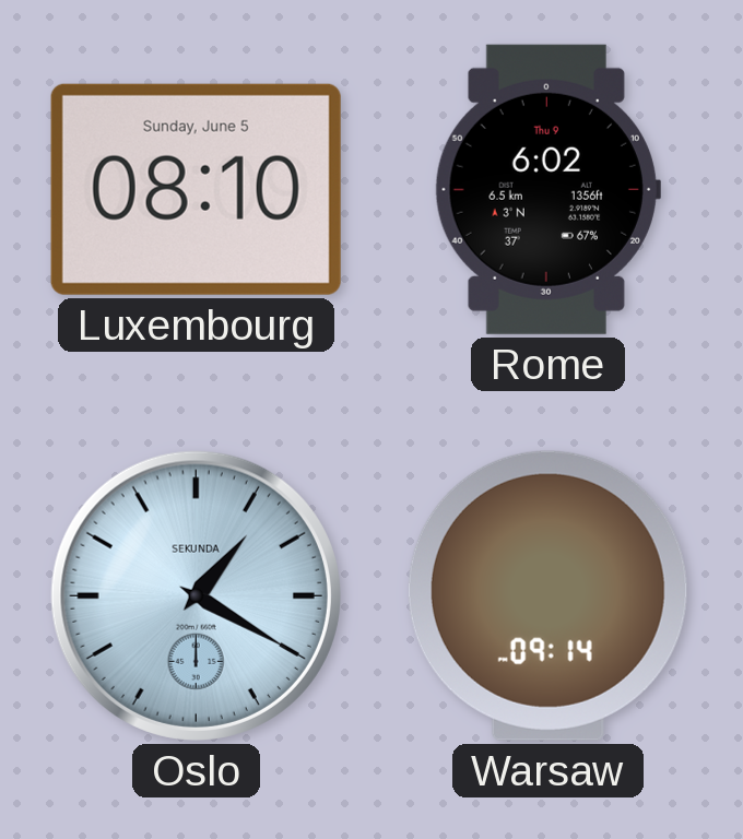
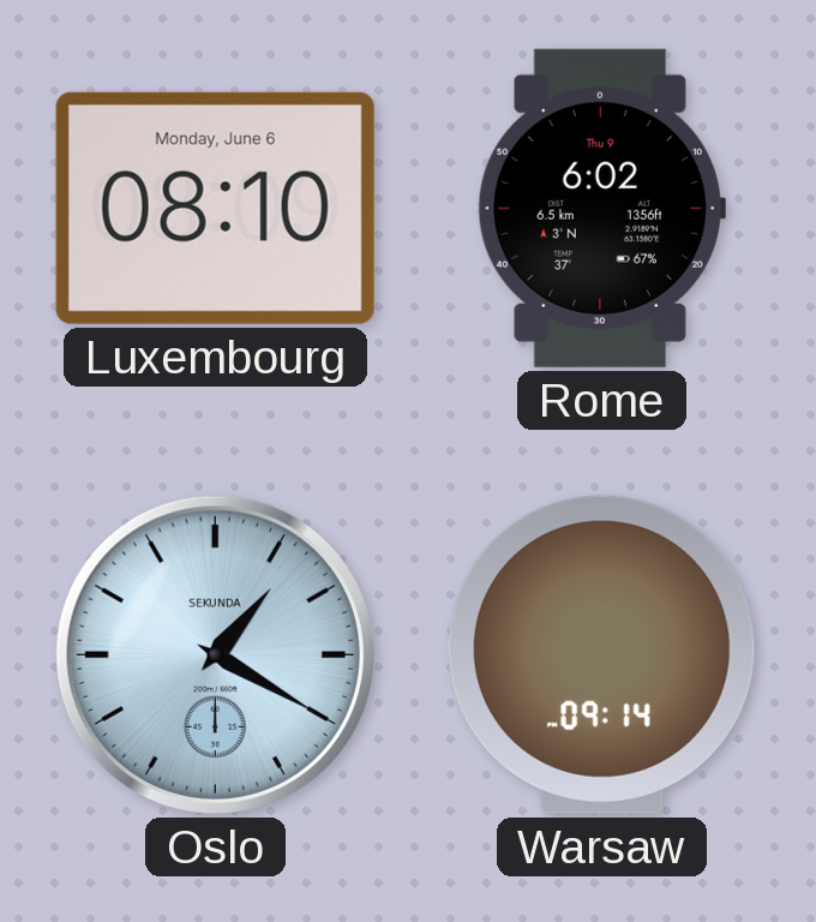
Luxembourg date: Sunday, June 5 -> Monday, June 6
